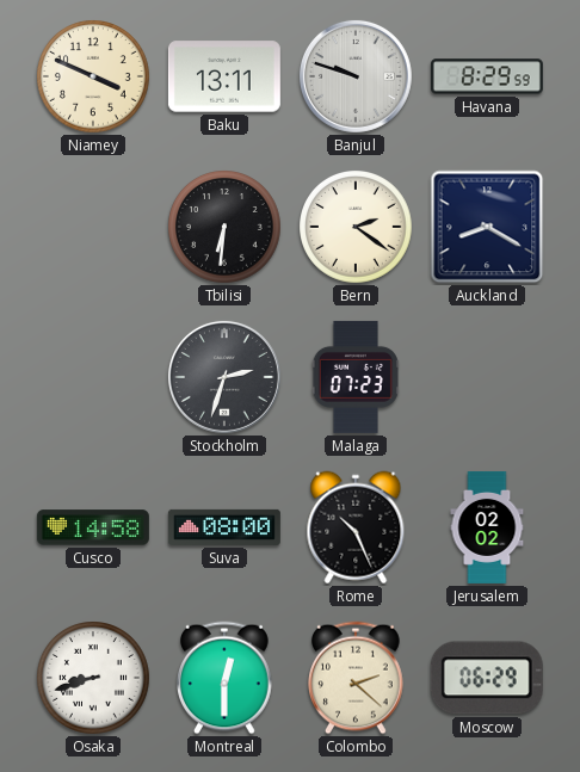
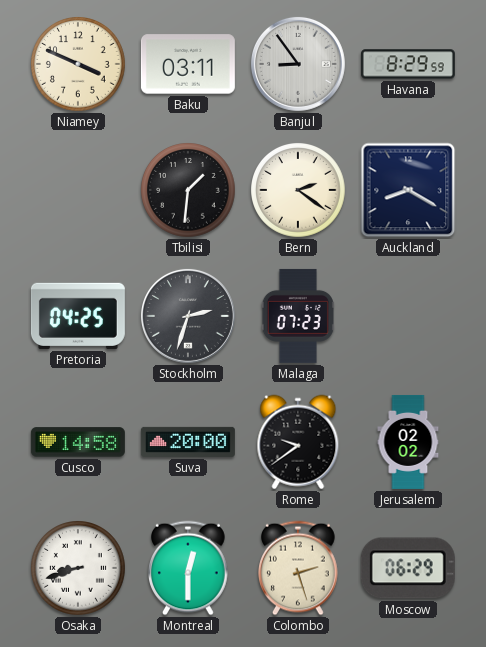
Baku: 13:11 -> 03:11
Banjul: 9:48 -> 8:54
Tbilisi: 6:31 -> 1:31
Pretoria: none -> 04:25
Suva: 08:00 -> 20:00
Rome: 10:26 -> 9:39
Colombo: 2:22 -> 2:27
